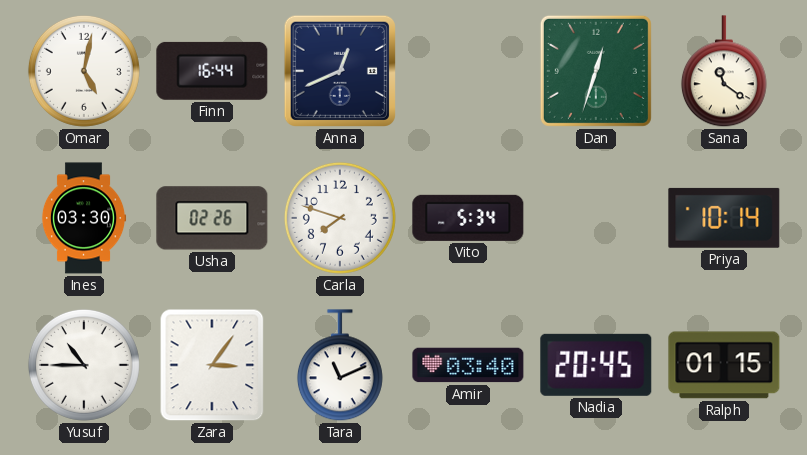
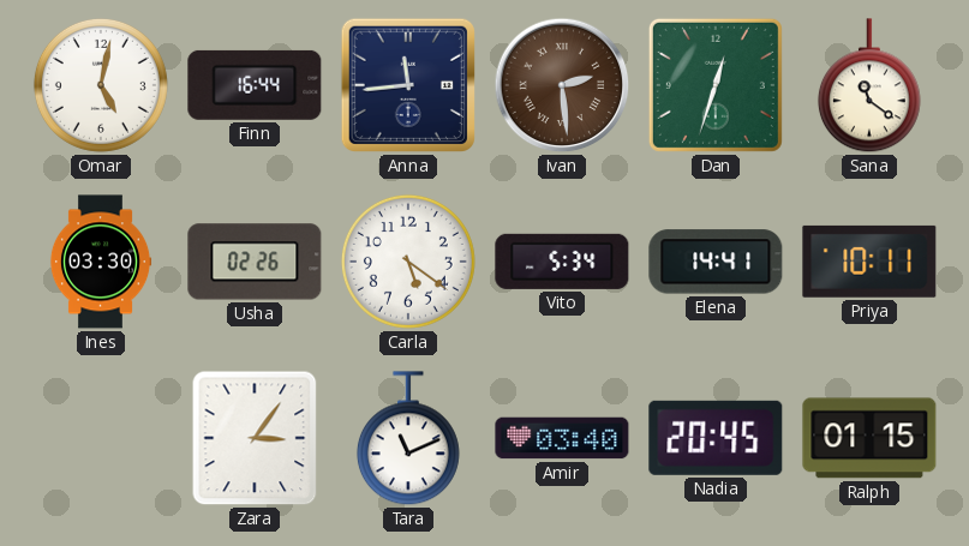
Anna: 12:41 -> 11:44
Ivan: none -> 2:29
Carla: 7:48 -> 5:21
Elena: none -> 14:41
Priya: 10:14 -> 10:11
Yusuf: 10:45 -> none
